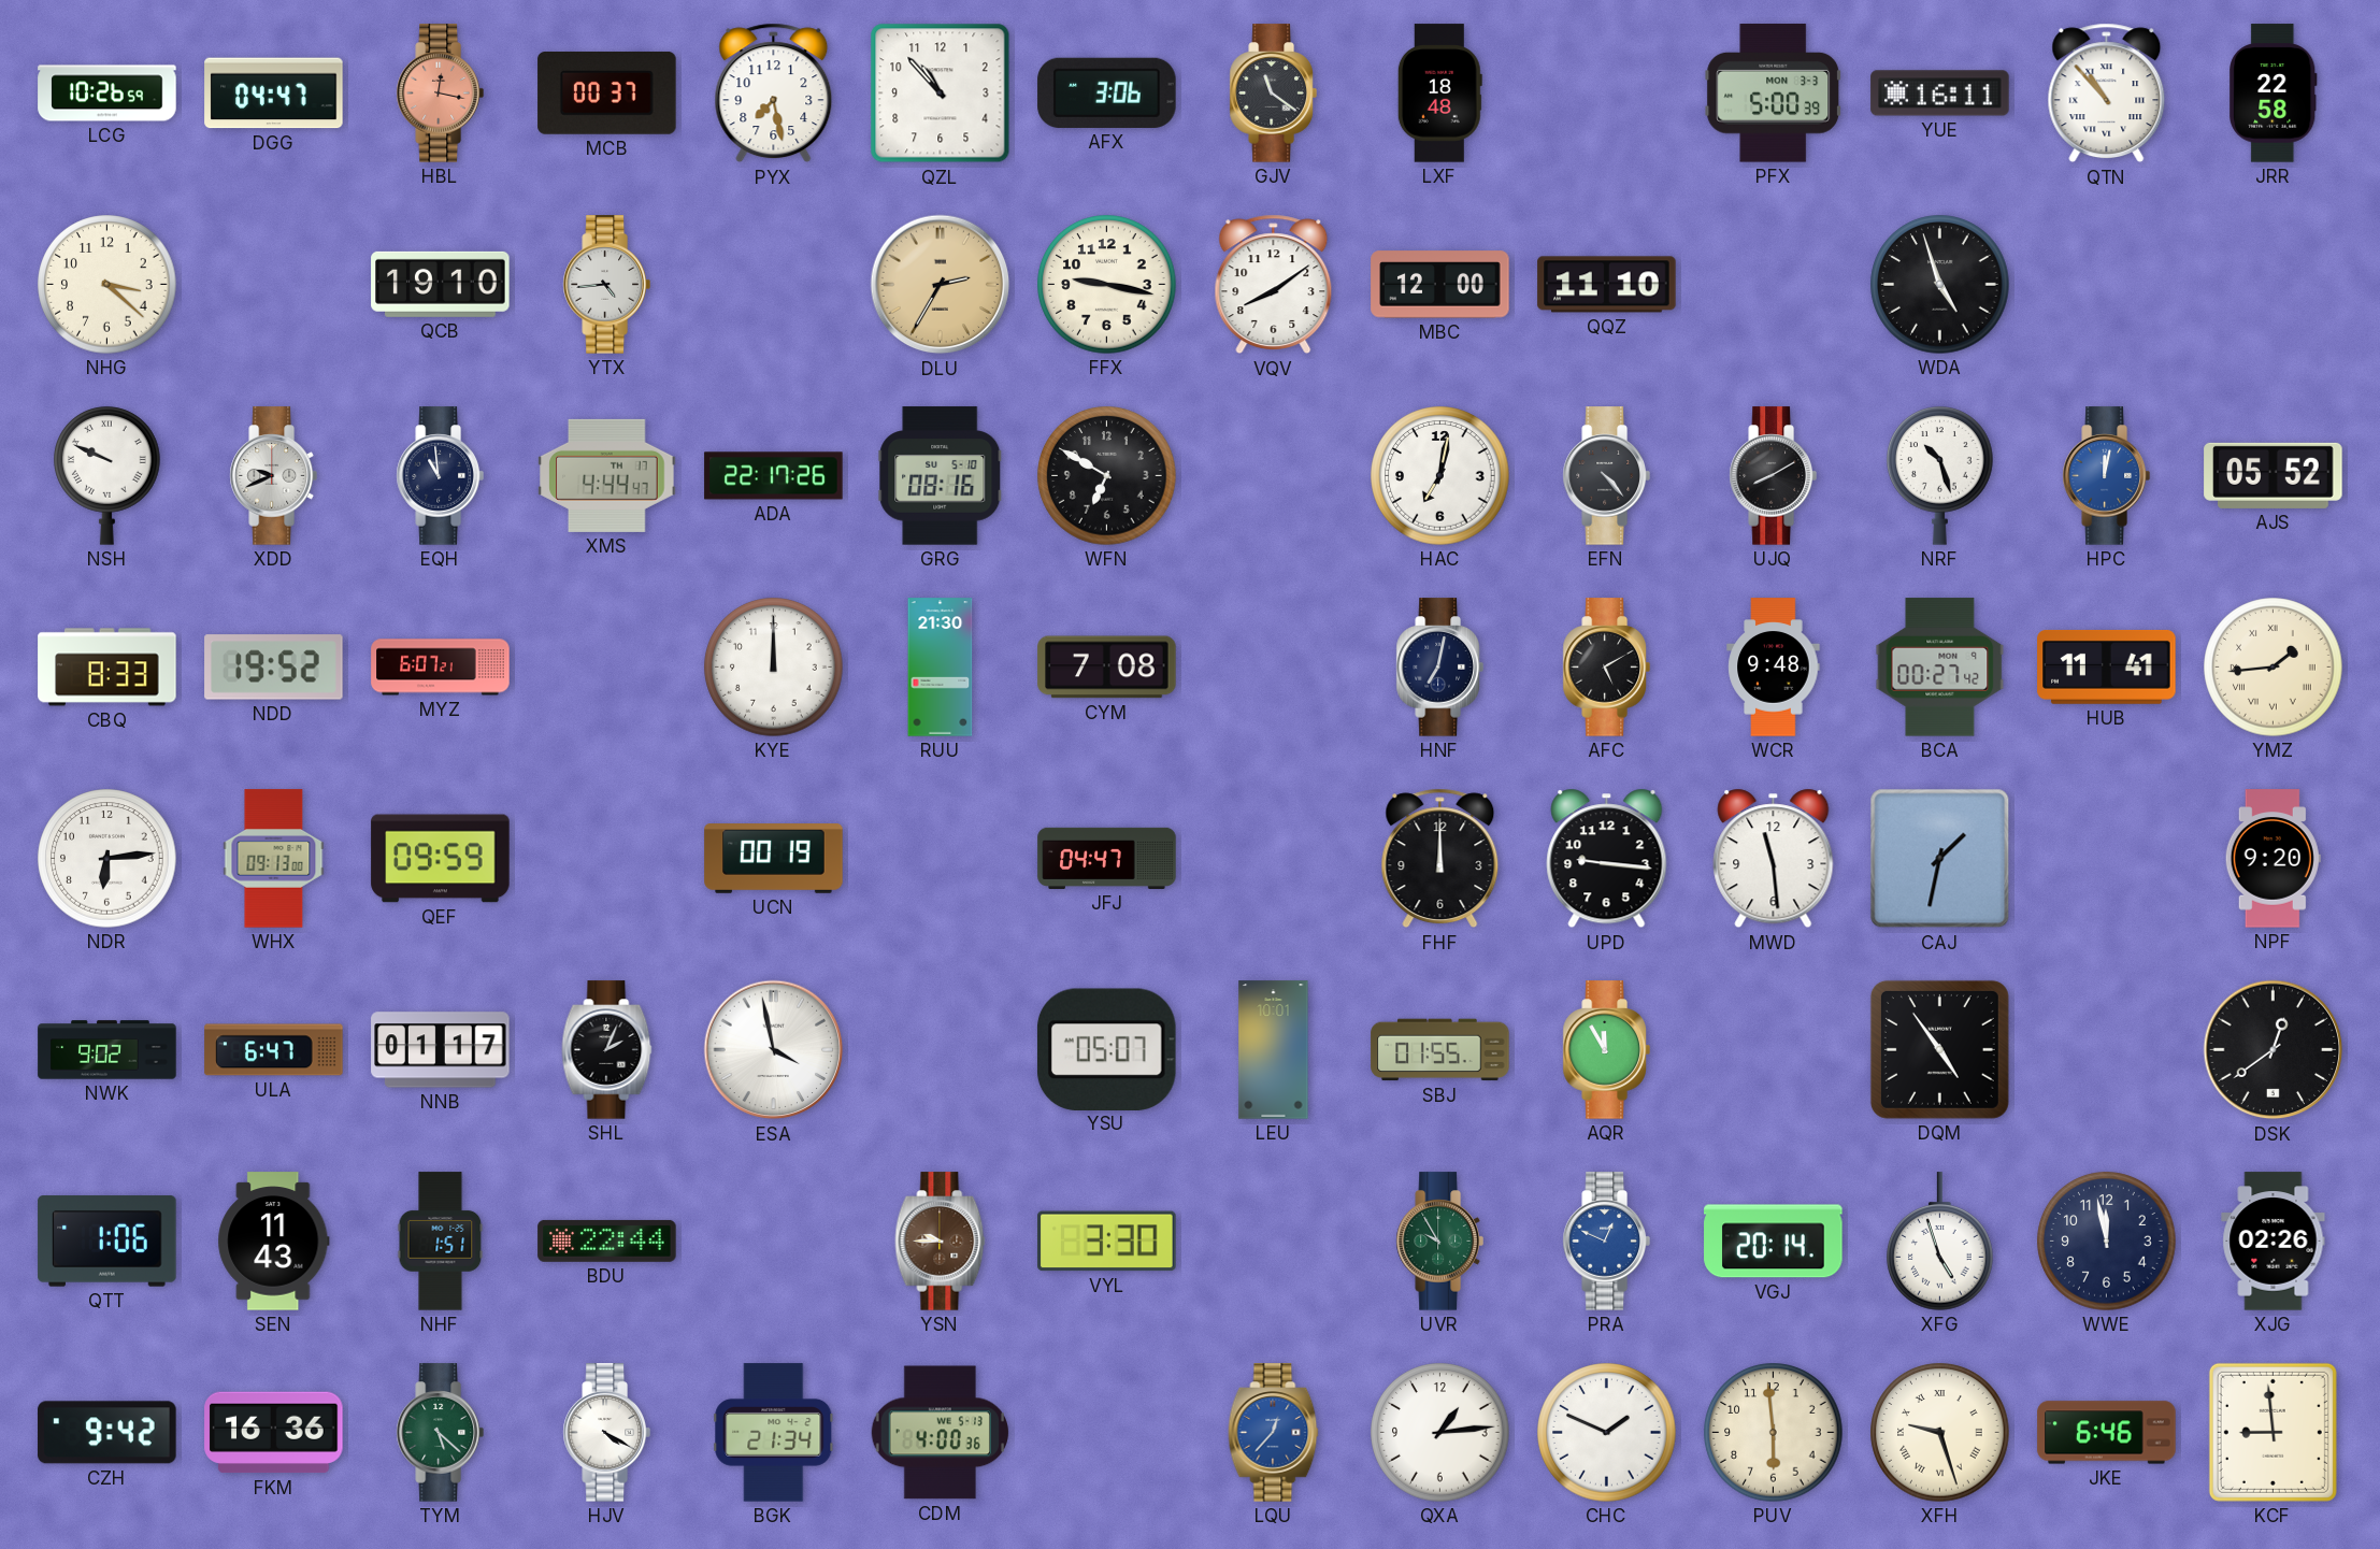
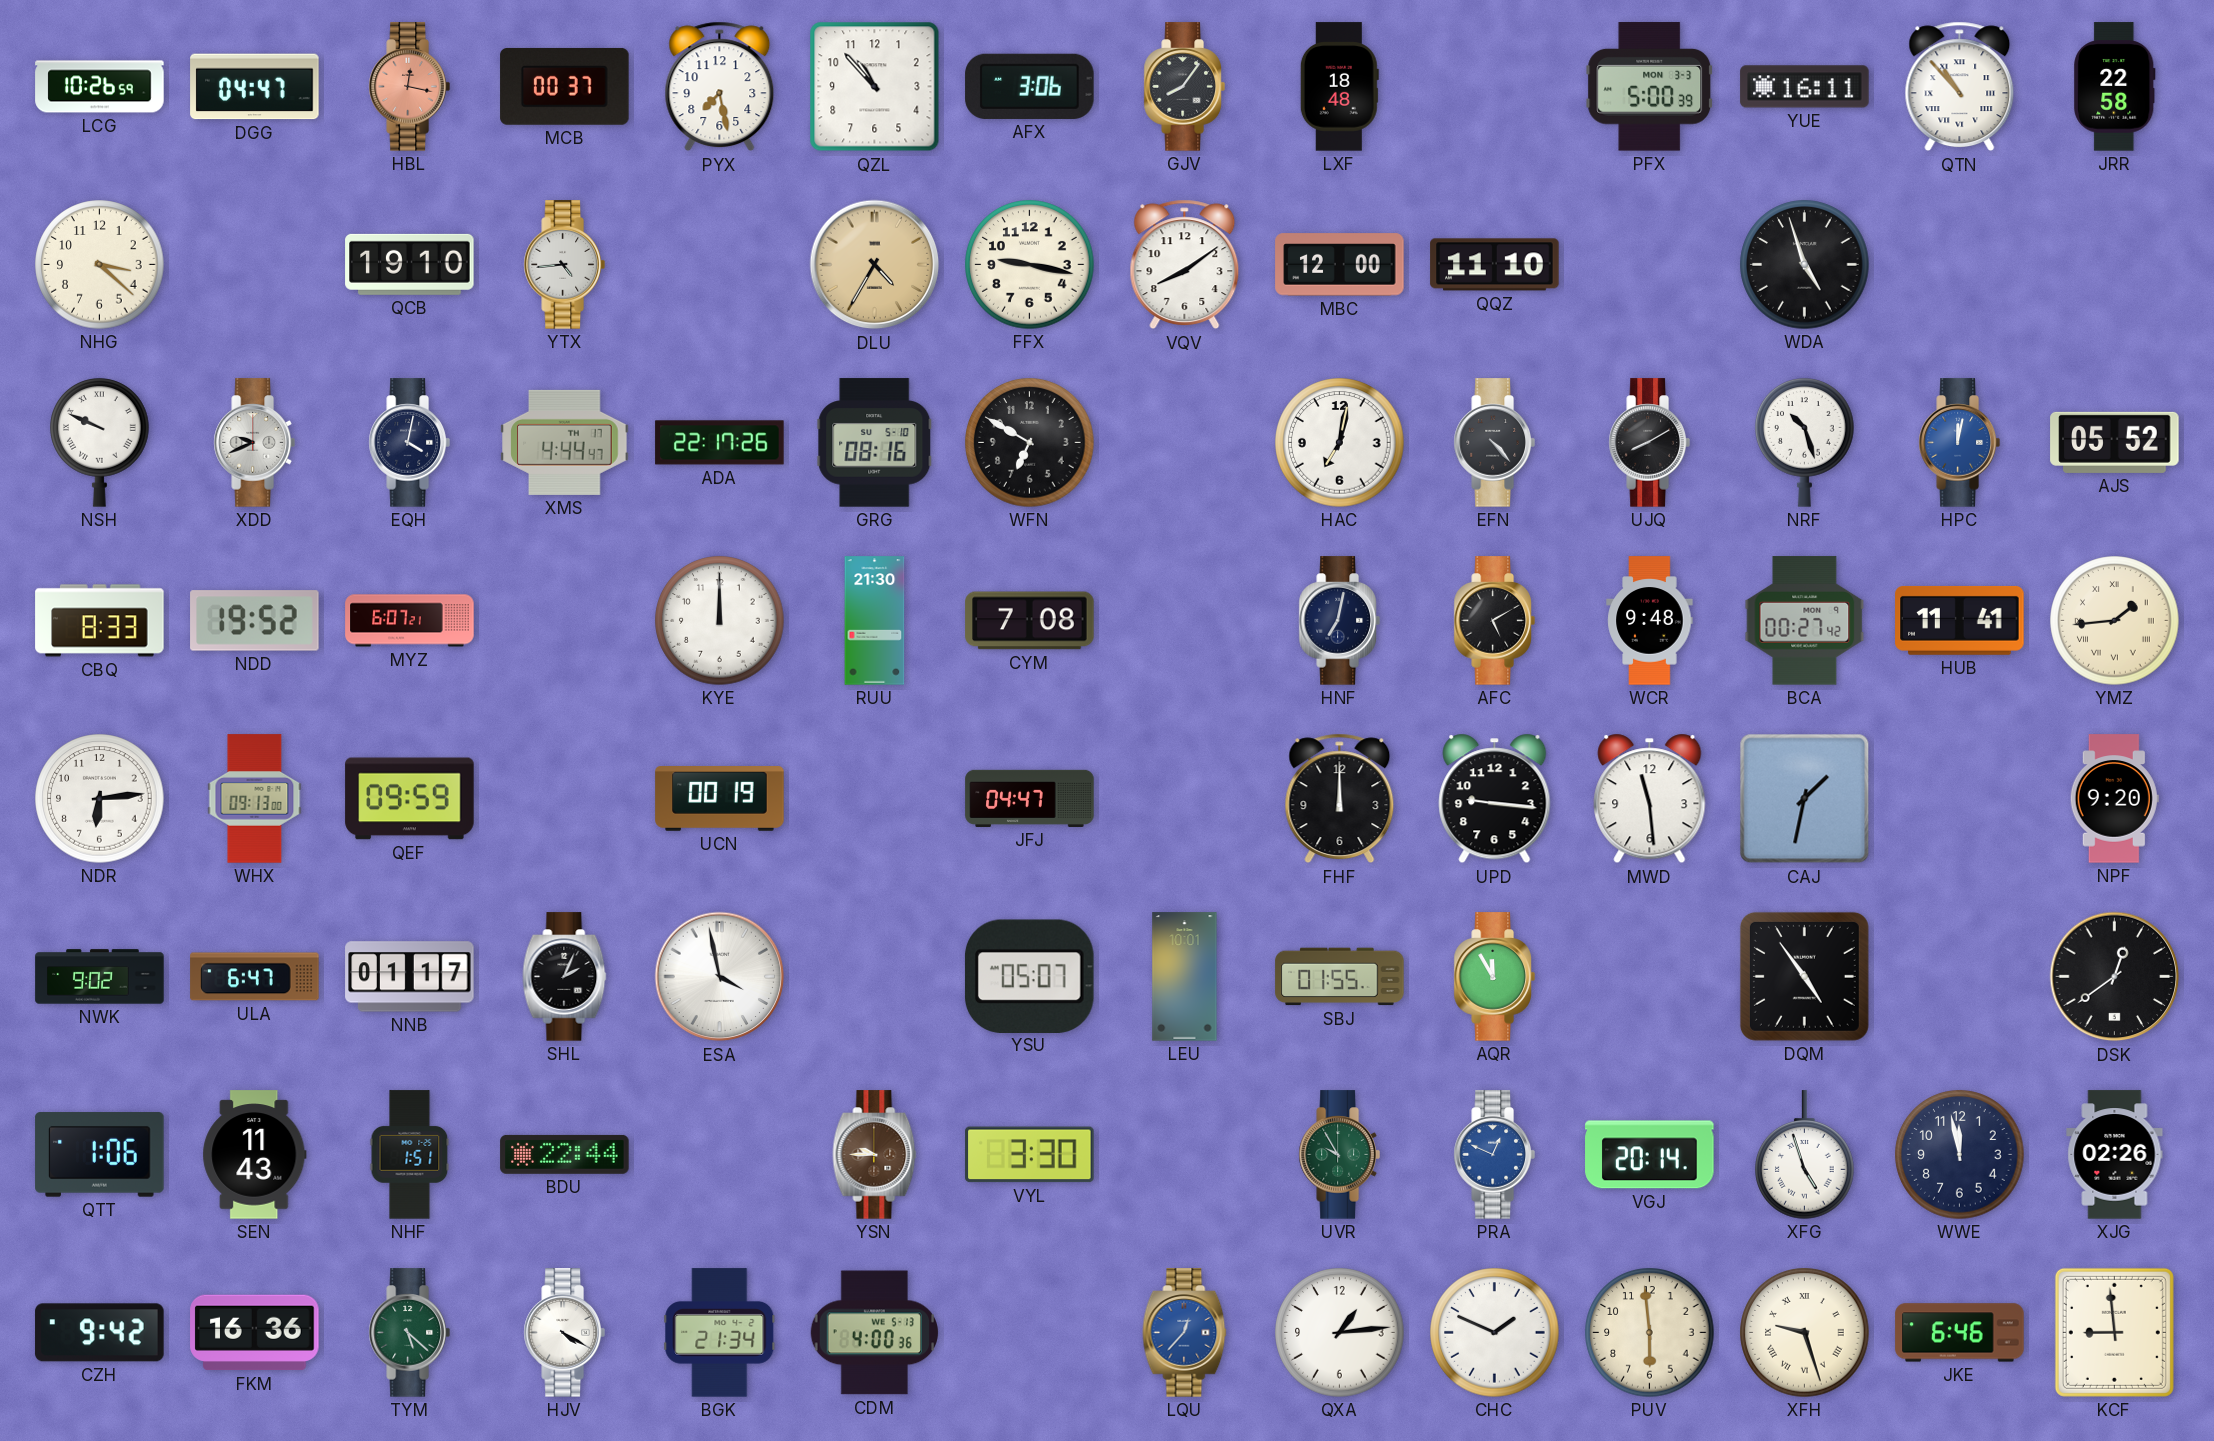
GJV: 11:21 -> 8:06
DLU: 2:35 -> 4:35
EQH: 10:59 -> 4:02
